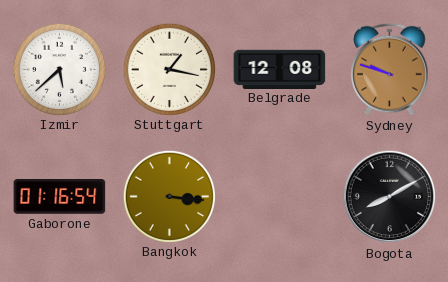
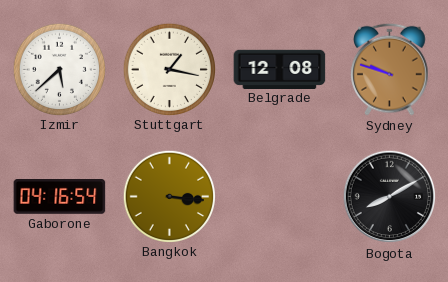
Gaborone: 01:16 -> 04:16
